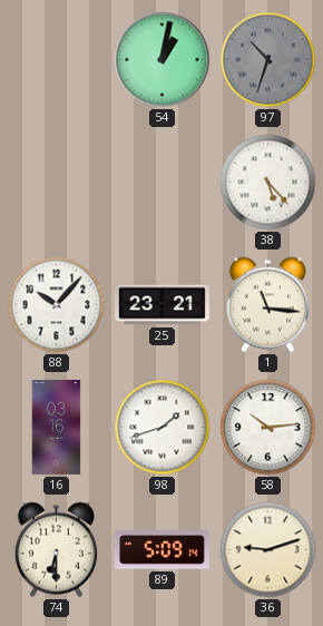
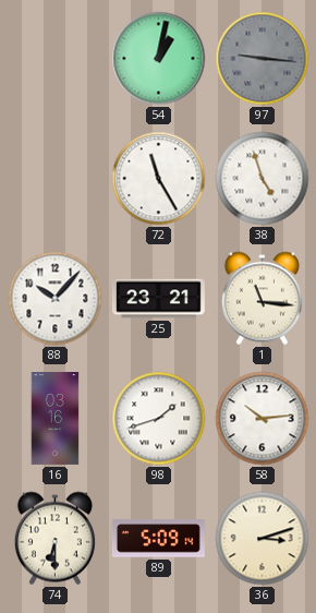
97: 10:33 -> 9:16
72: none -> 11:25
38: 5:23 -> 4:57
36: 9:12 -> 3:12
